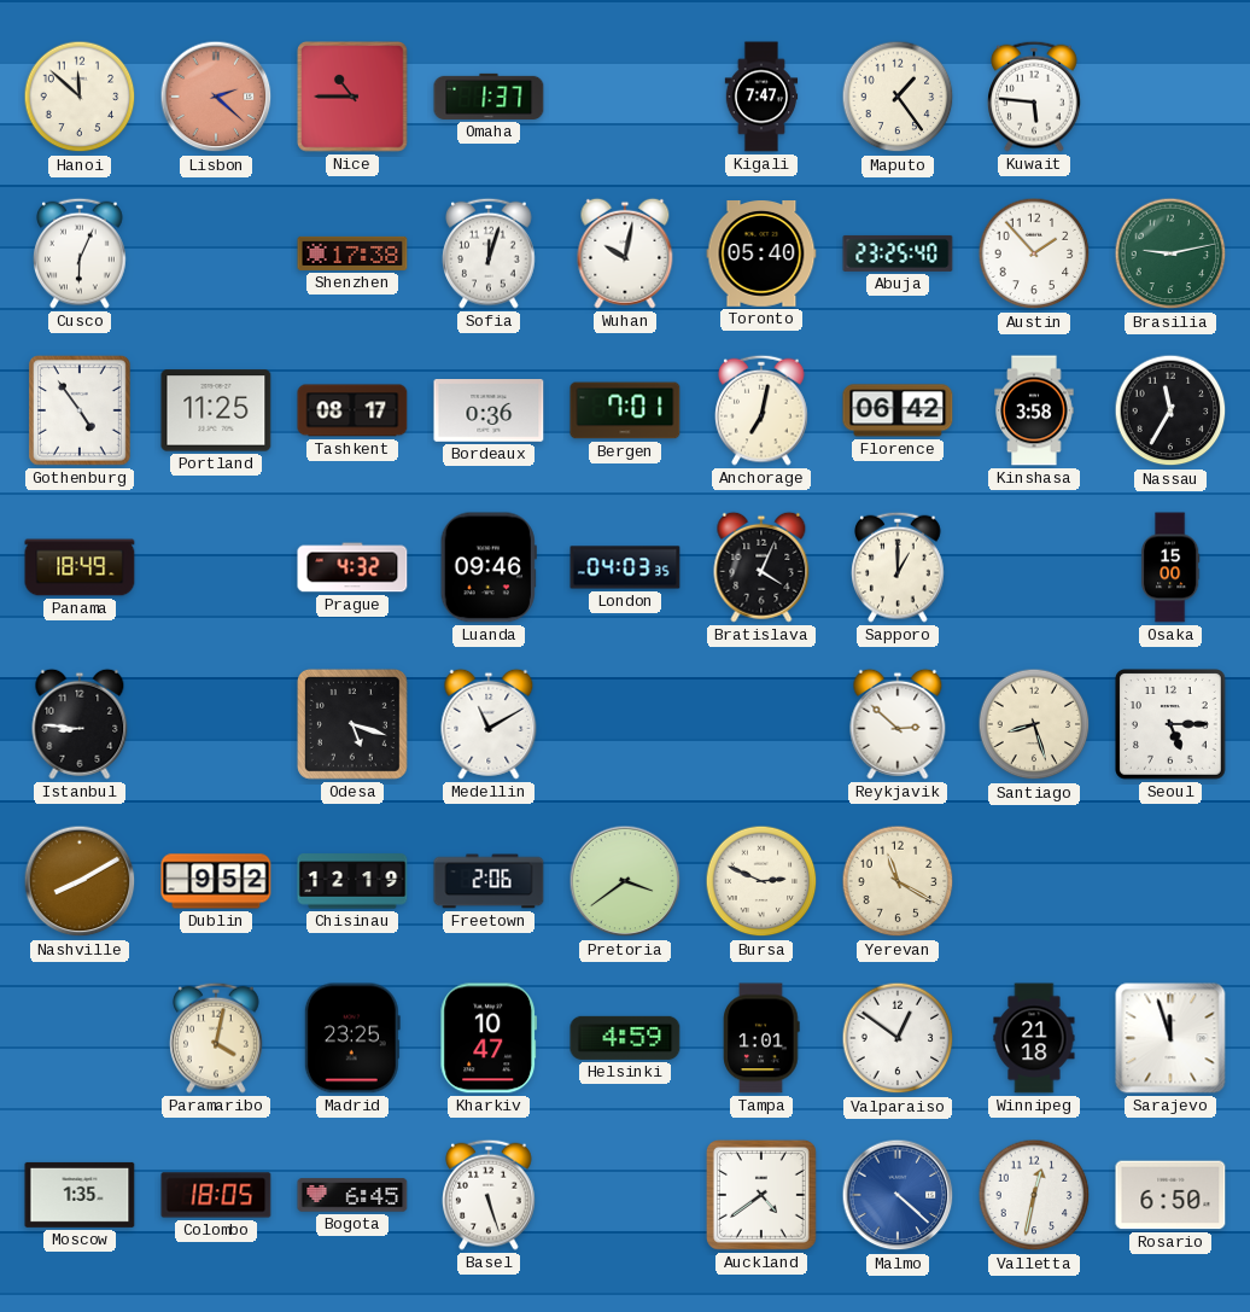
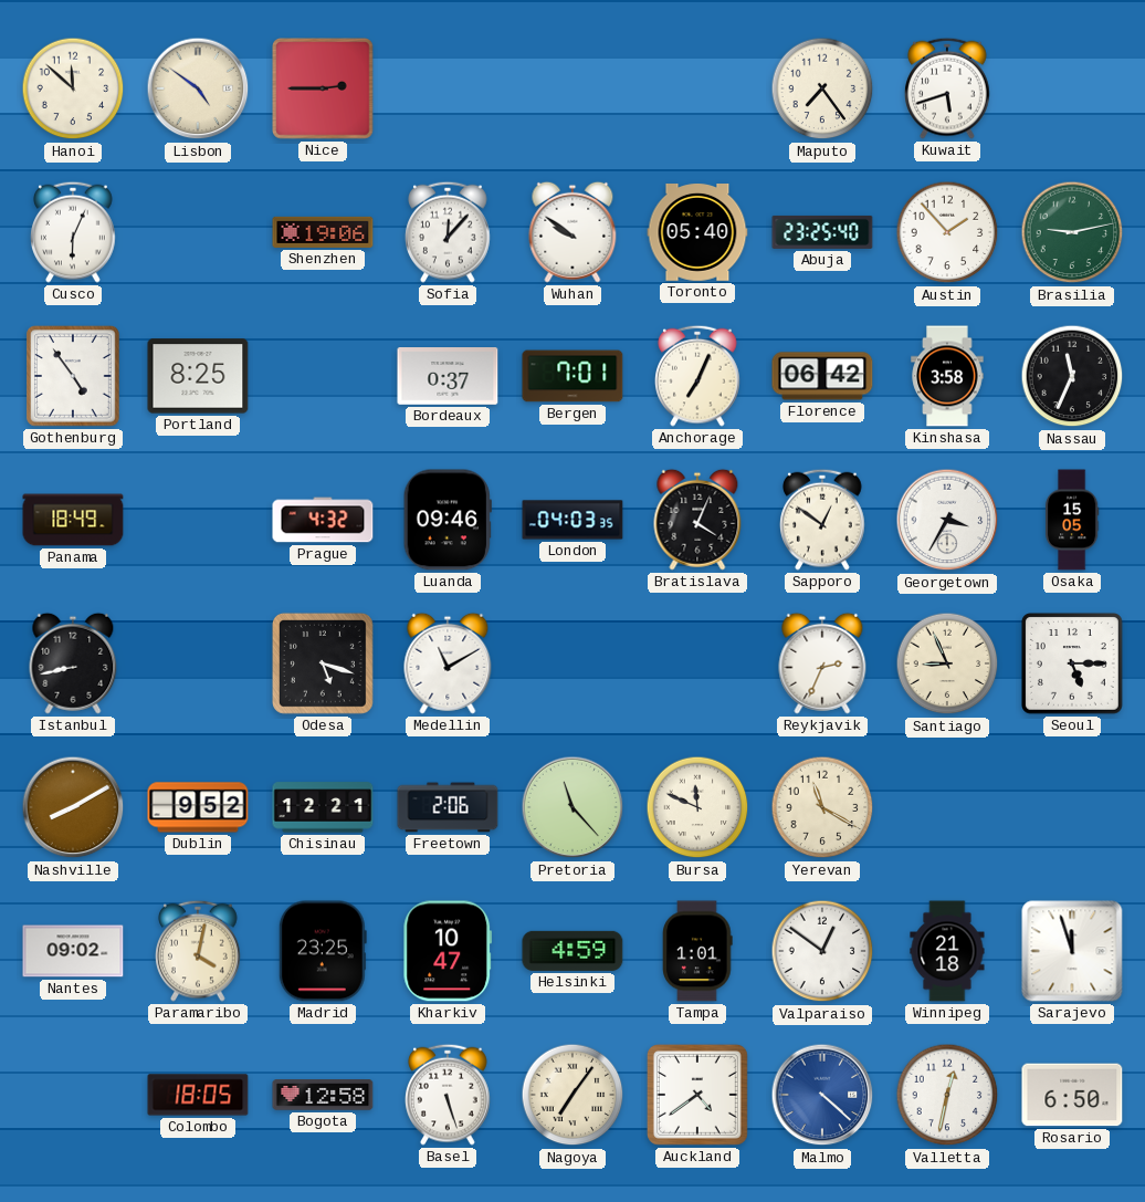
Lisbon: 2:22 -> 4:51
Lisbon dial: salmon -> cream
Nice: 10:45 -> 2:45
Omaha: 1:37 -> none
Kigali: 7:47 -> none
Maputo: 1:24 -> 7:24
Kuwait: 5:46 -> 5:42
Shenzhen: 17:38 -> 19:06
Sofia: 12:03 -> 12:07
Wuhan: 10:02 -> 9:51
Portland: 11:25 -> 8:25
Tashkent: 08:17 -> none
Bordeaux: 0:36 -> 0:37
Anchorage: 7:02 -> 7:04
Nassau: 11:35 -> 11:34
Sapporo: 1:00 -> 12:51
Georgetown: none -> 3:35
Osaka: 15:00 -> 15:05
Istanbul: 8:46 -> 8:43
Reykjavik: 2:52 -> 2:34
Santiago: 8:27 -> 8:56
Chisinau: 12:19 -> 12:21
Pretoria: 3:39 -> 11:23
Bursa: 2:49 -> 11:49
Nantes: none -> 09:02
Moscow: 1:35 -> none
Bogota: 6:45 -> 12:58
Nagoya: none -> 7:06
